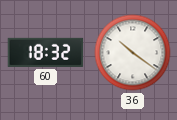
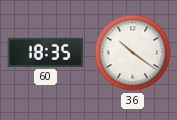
60: 18:32 -> 18:35
